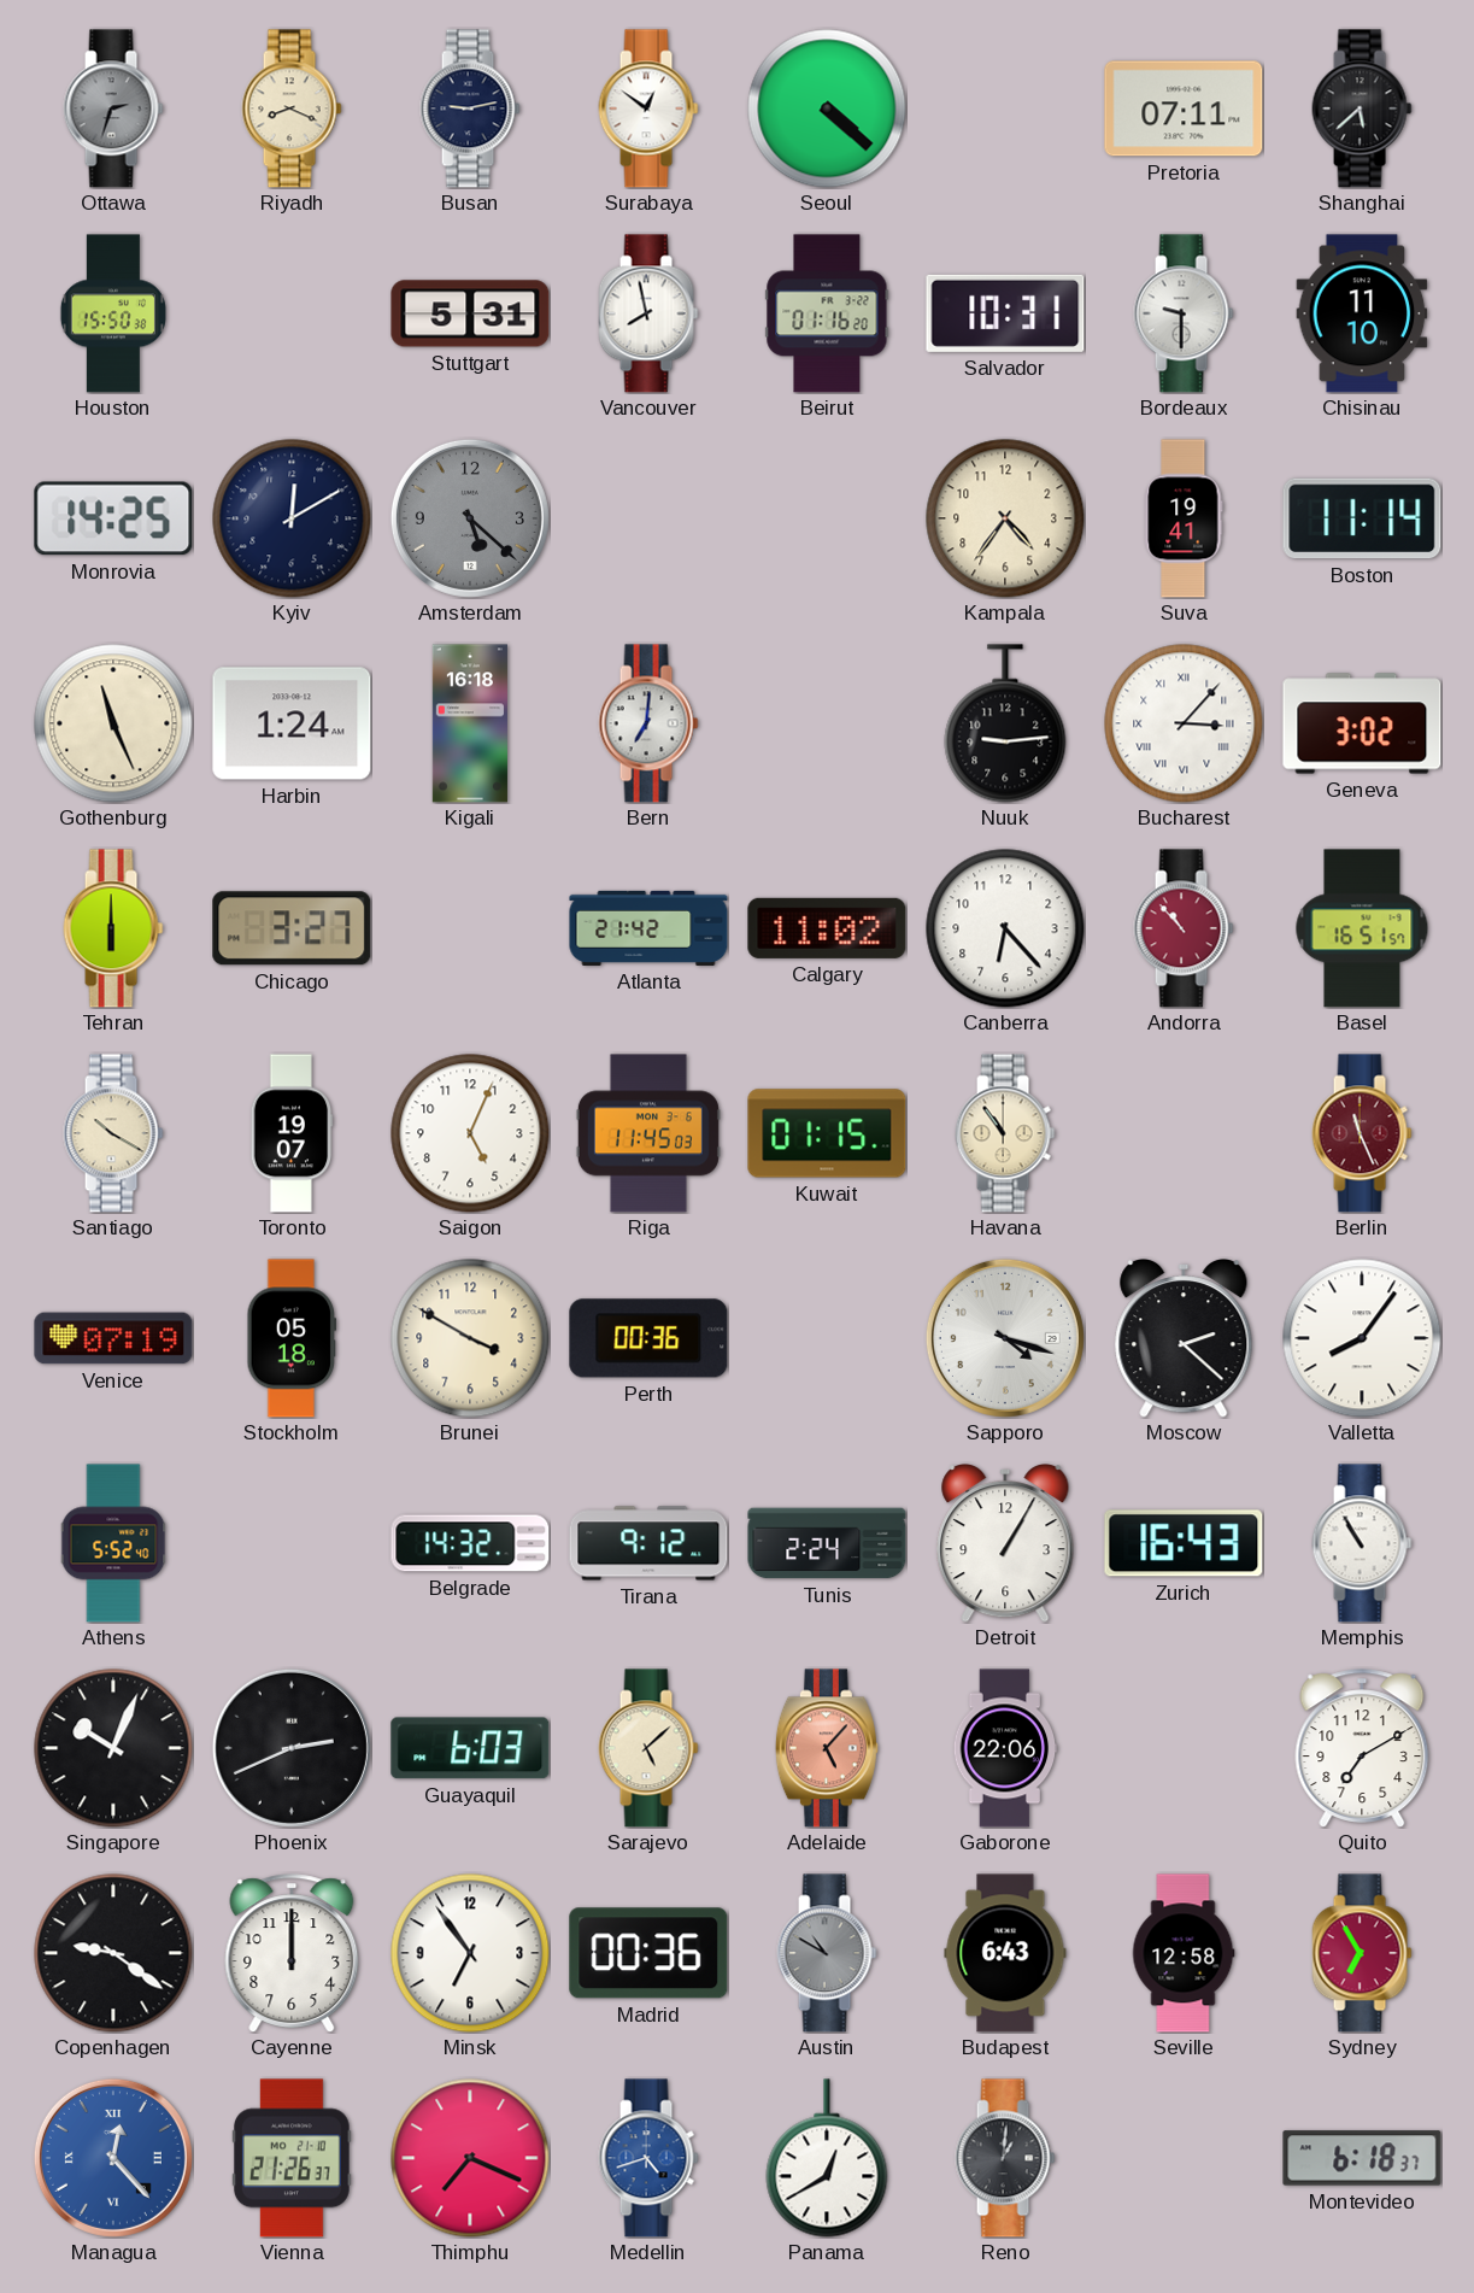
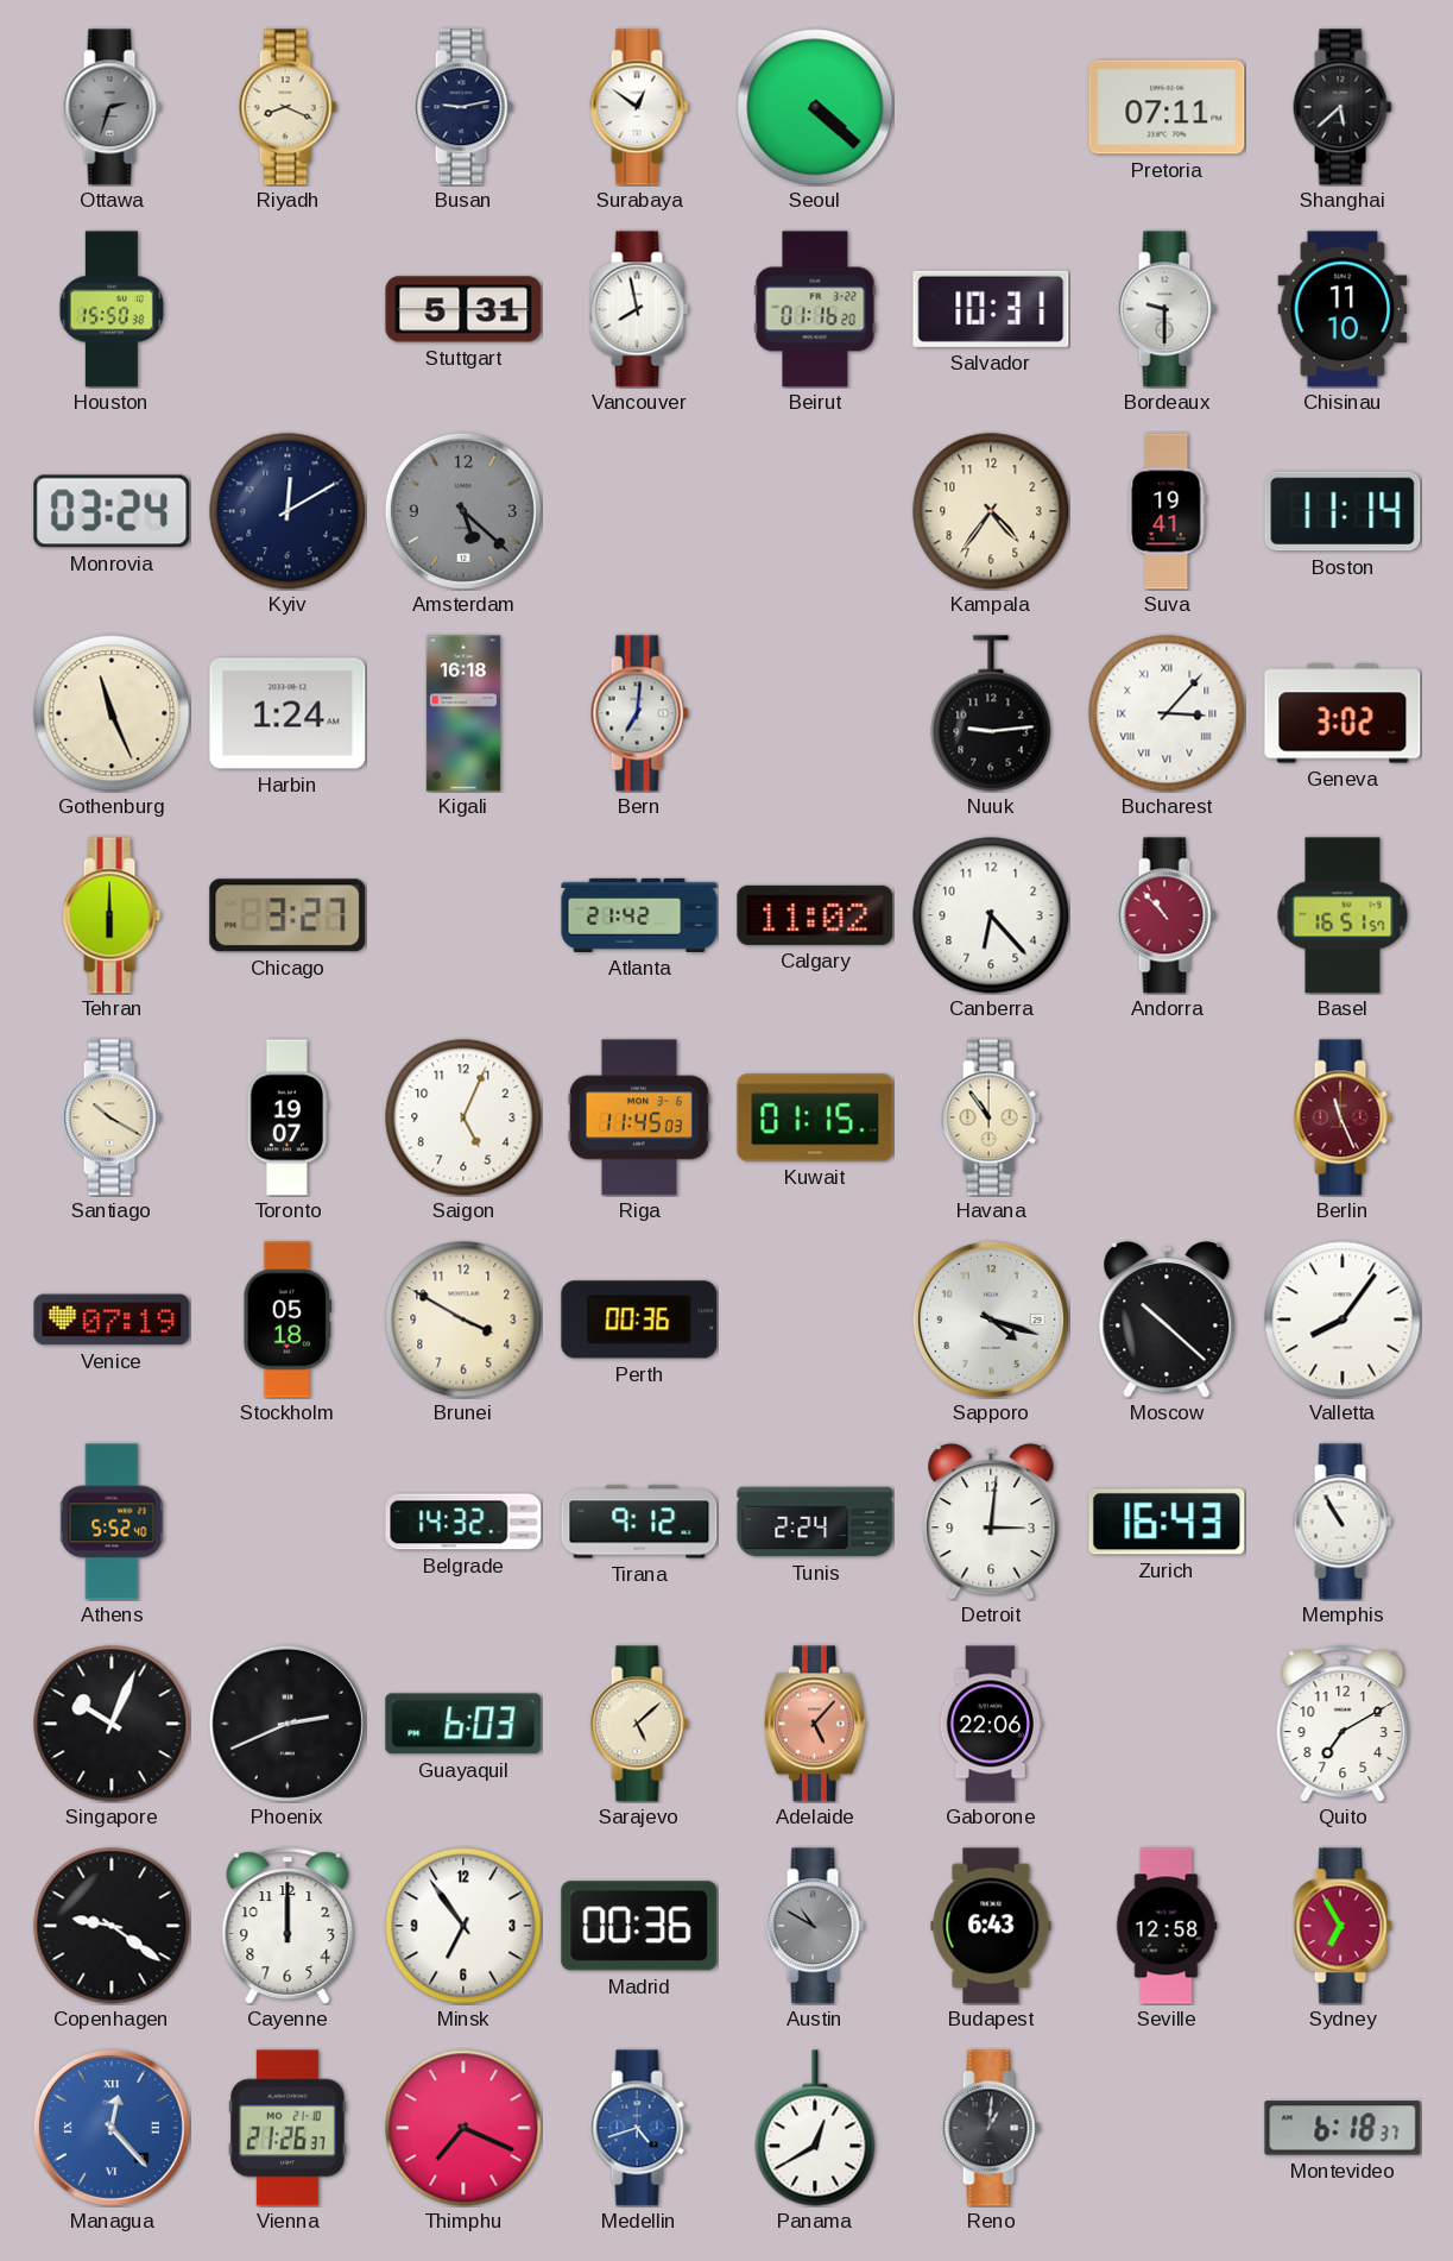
Monrovia: 14:25 -> 03:24
Moscow: 2:22 -> 10:22
Detroit: 1:05 -> 3:01
